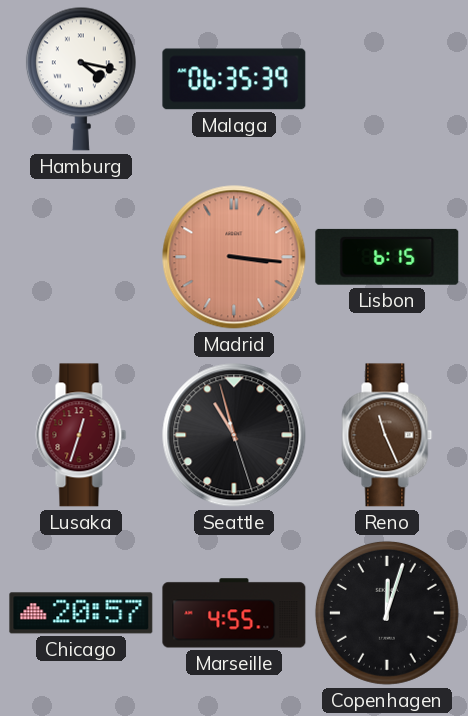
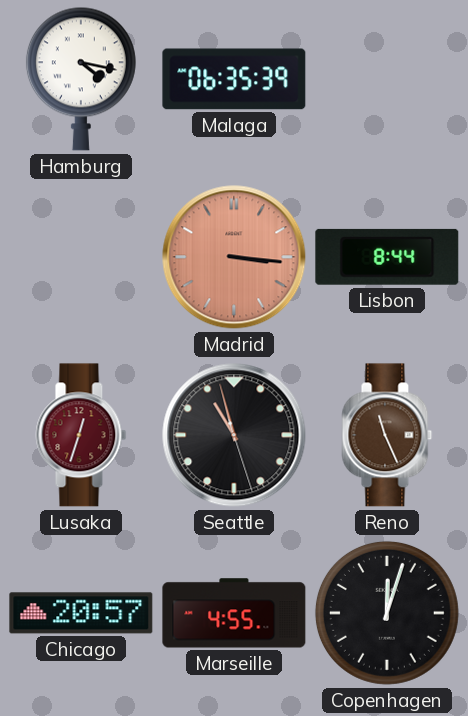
Lisbon: 6:15 -> 8:44
